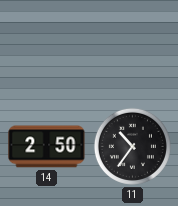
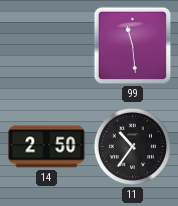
99: none -> 11:29
